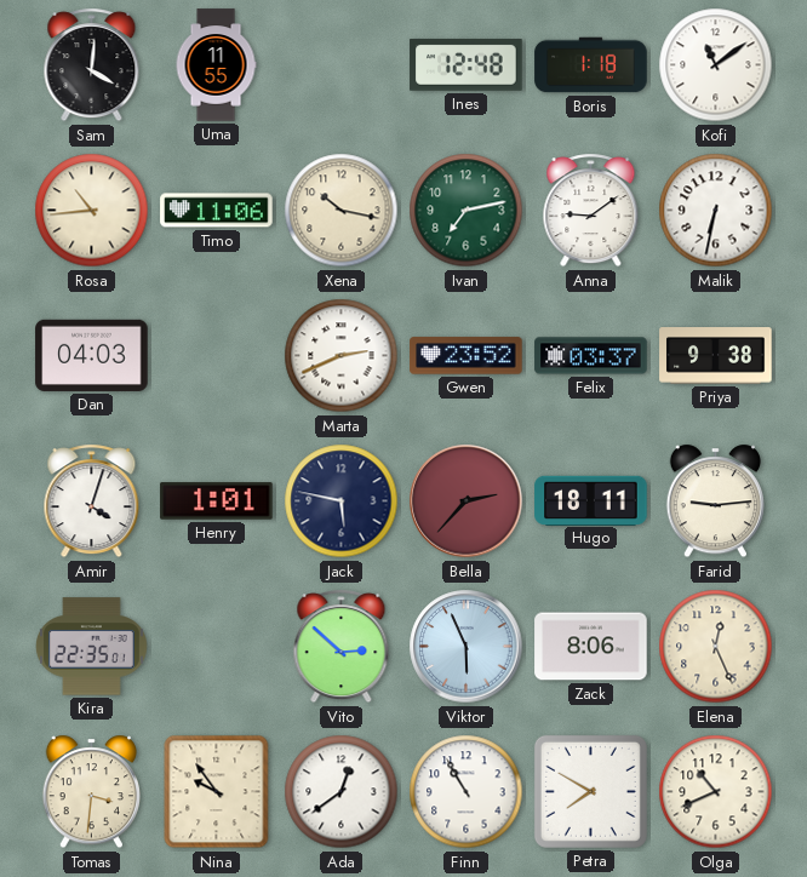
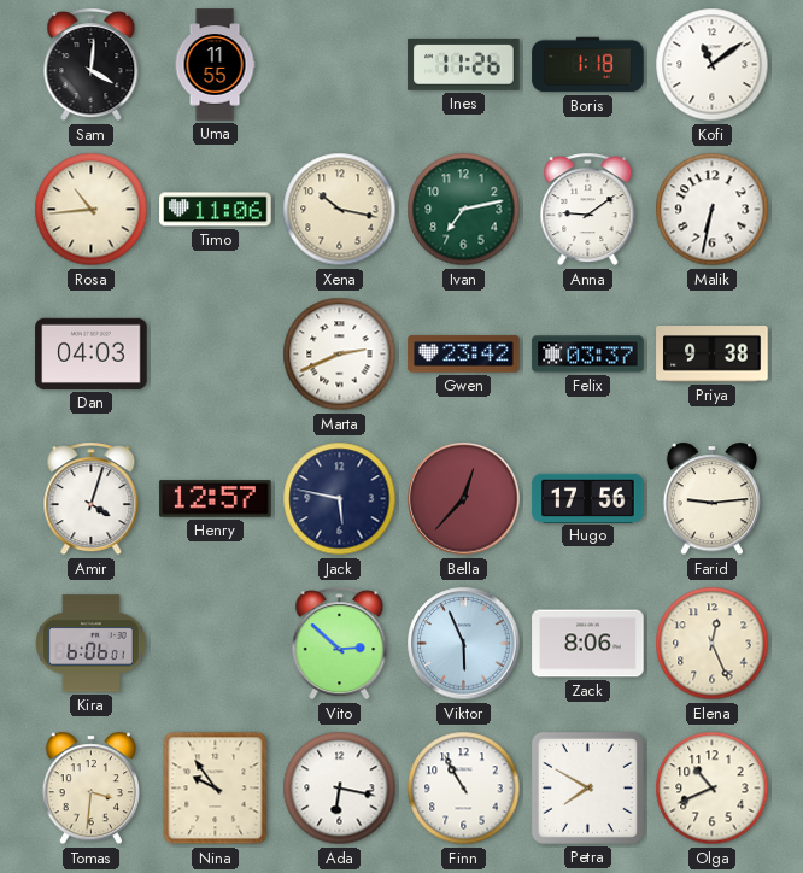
Ines: 12:48 -> 11:26
Gwen: 23:52 -> 23:42
Henry: 1:01 -> 12:57
Bella: 2:37 -> 12:37
Hugo: 18:11 -> 17:56
Kira: 22:35 -> 6:06
Ada: 12:39 -> 6:17
